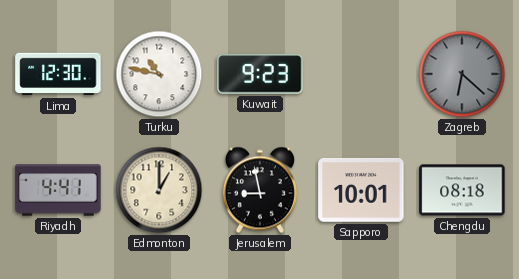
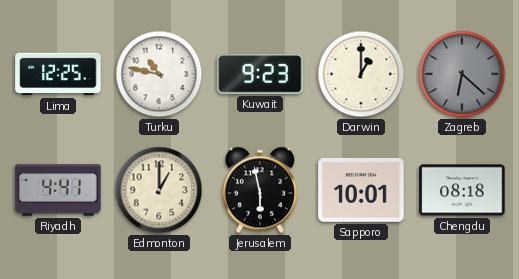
Lima: 12:30 -> 12:25
Darwin: none -> 1:00
Jerusalem: 8:58 -> 5:58
